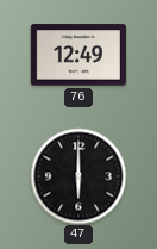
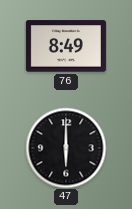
76: 12:49 -> 8:49
